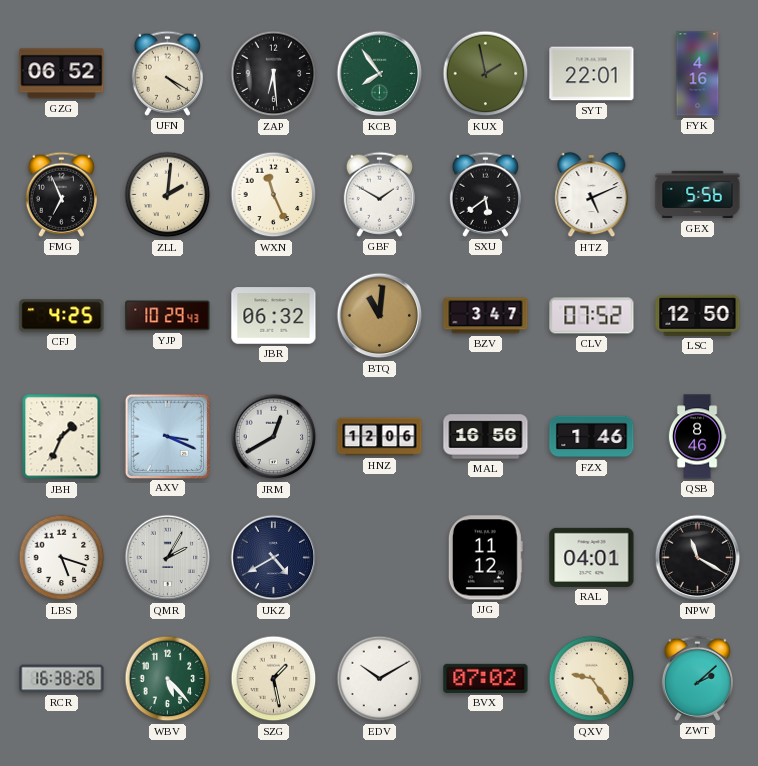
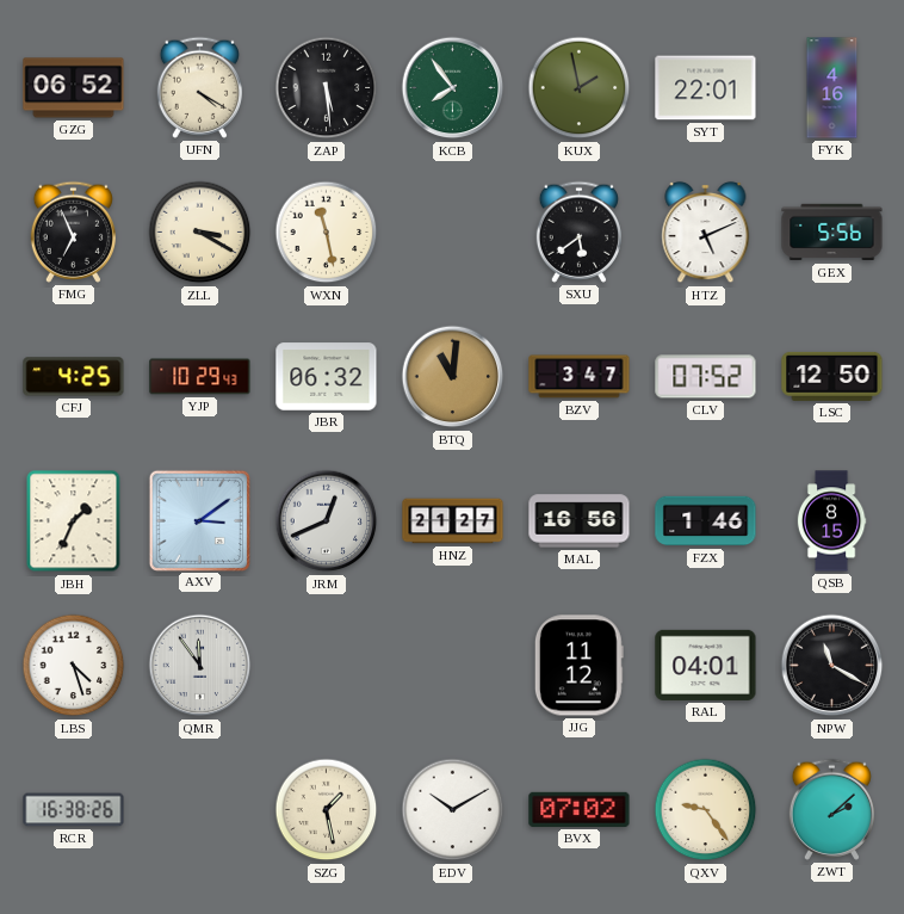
ZAP: 6:29 -> 5:29
ZLL: 2:01 -> 3:20
WXN: 11:26 -> 11:28
GBF: 1:50 -> none
AXV: 3:19 -> 3:09
JRM: 12:40 -> 12:41
HNZ: 12:06 -> 21:27
QSB: 8:46 -> 8:15
LBS: 5:18 -> 4:27
QMR: 2:05 -> 11:54
UKZ: 4:40 -> none
WBV: 5:23 -> none
